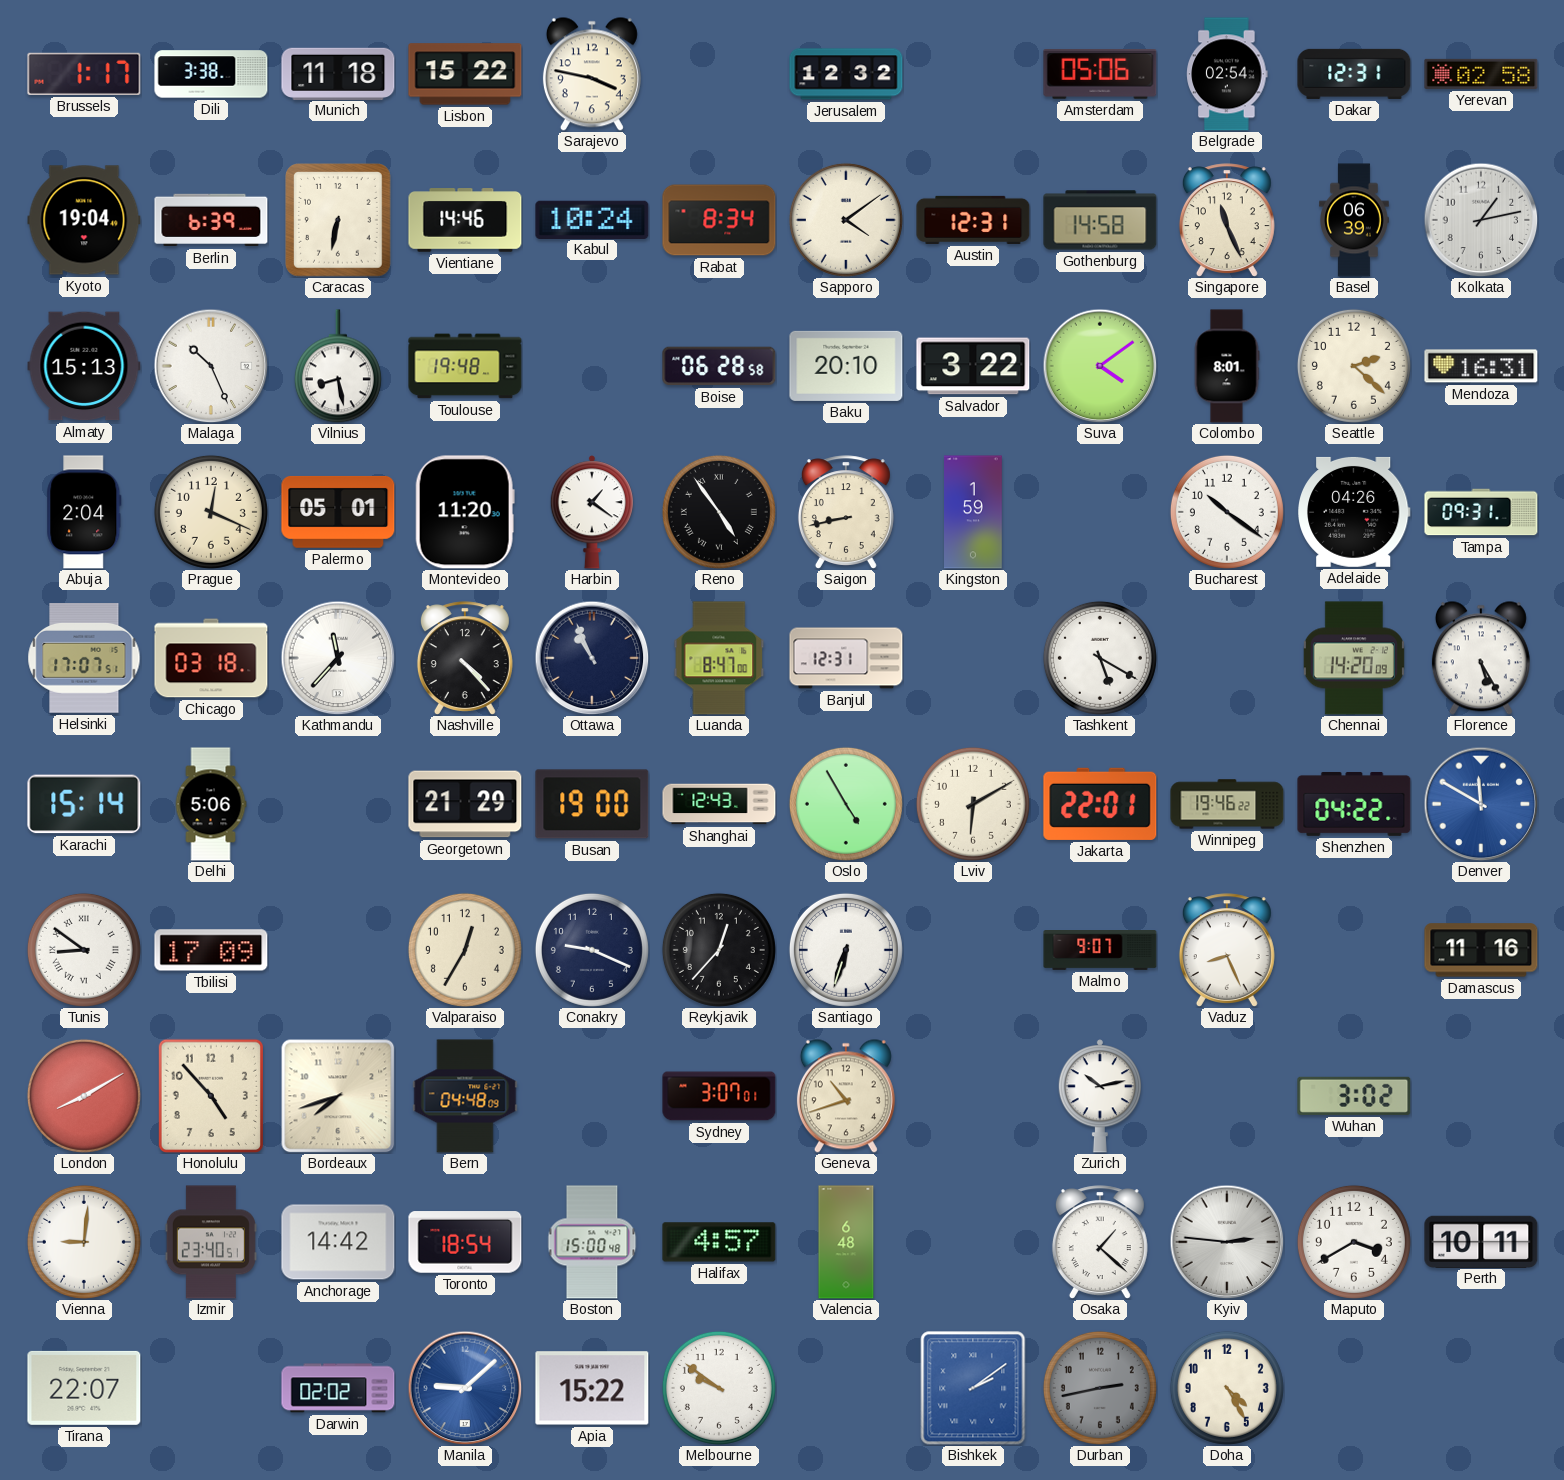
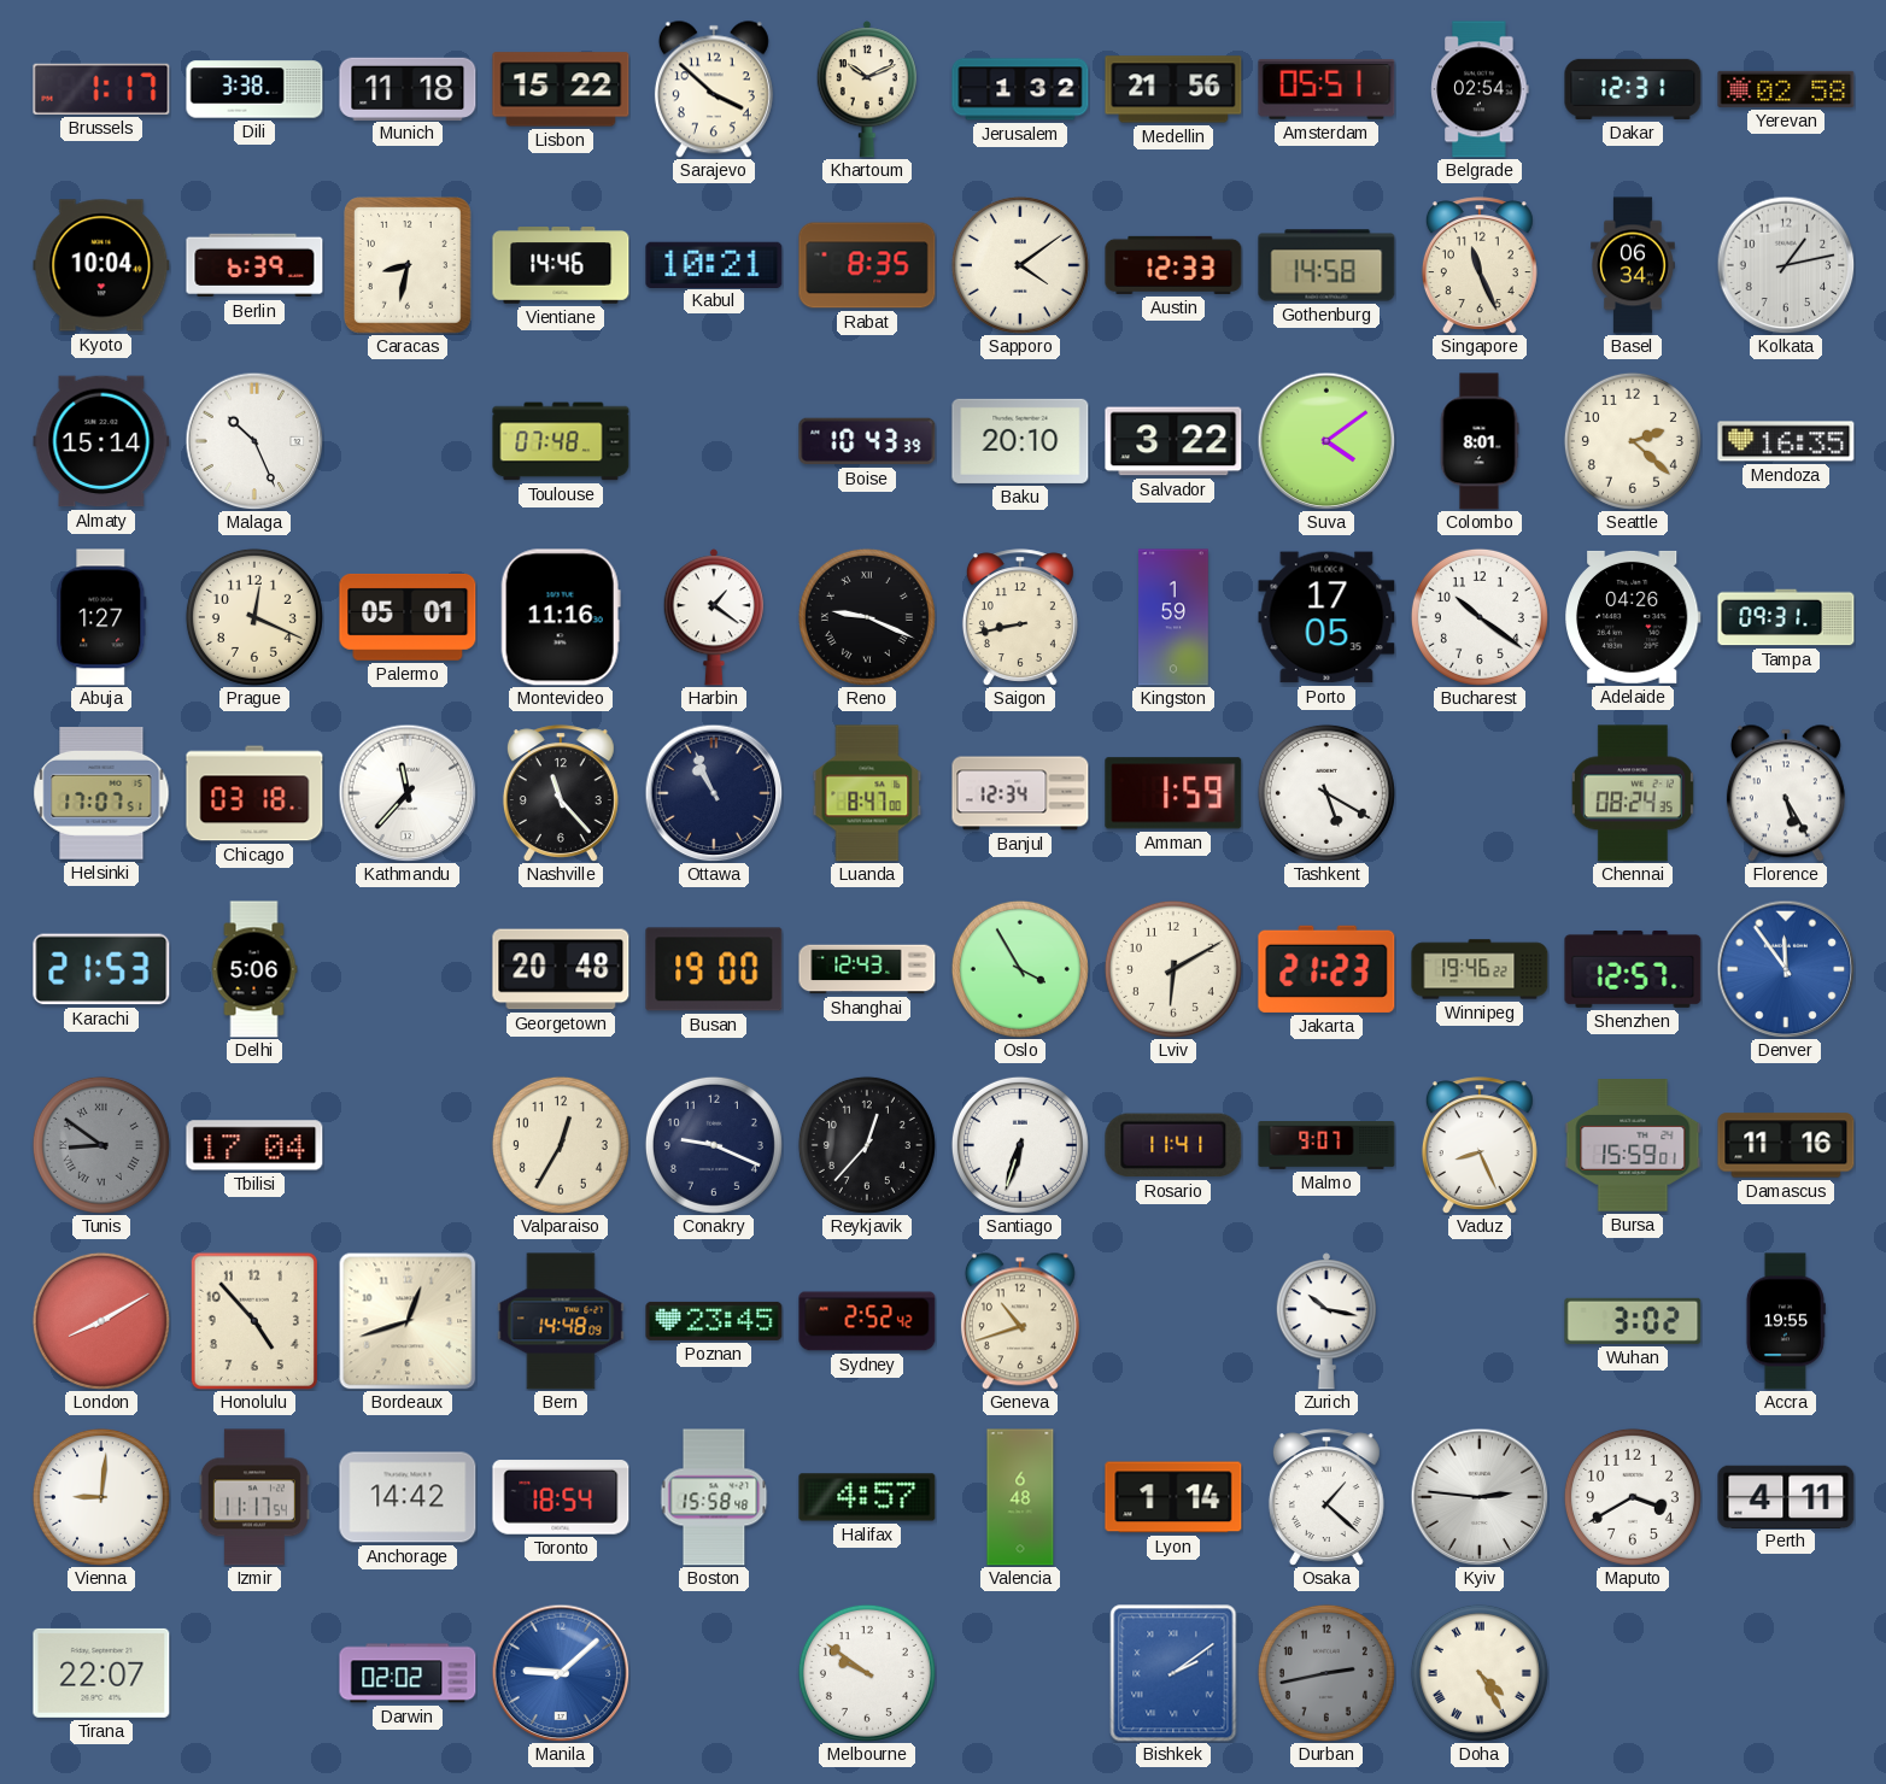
Sarajevo: 3:47 -> 3:52
Khartoum: none -> 10:11
Jerusalem: 12:32 -> 1:32
Medellin: none -> 21:56
Amsterdam: 05:06 -> 05:51
Kyoto: 19:04 -> 10:04
Caracas: 6:32 -> 8:32
Kabul: 10:24 -> 10:21
Rabat: 8:34 -> 8:35
Austin: 12:31 -> 12:33
Basel: 06:39 -> 06:34
Almaty: 15:13 -> 15:14
Vilnius: 8:28 -> none
Toulouse: 19:48 -> 07:48
Boise: 06:28 -> 10:43
Mendoza: 16:31 -> 16:35
Abuja: 2:04 -> 1:27
Montevideo: 11:20 -> 11:16
Reno: 4:54 -> 9:19
Porto: none -> 17:05
Nashville: 4:23 -> 11:23
Banjul: 12:31 -> 12:34
Amman: none -> 1:59
Chennai: 14:20 -> 08:24
Karachi: 15:14 -> 21:53
Georgetown: 21:29 -> 20:48
Oslo: 4:55 -> 3:55
Jakarta: 22:01 -> 21:23
Shenzhen: 04:22 -> 12:57
Denver: 11:50 -> 11:54
Tunis dial: white -> grey
Tbilisi: 17:09 -> 17:04
Rosario: none -> 11:41
Bursa: none -> 15:59
Bordeaux: 7:42 -> 12:42
Bern: 04:48 -> 14:48
Poznan: none -> 23:45
Sydney: 3:07 -> 2:52
Zurich: 10:13 -> 10:17
Accra: none -> 19:55
Izmir: 23:40 -> 11:17
Boston: 15:00 -> 15:58
Lyon: none -> 1:14
Perth: 10:11 -> 4:11
Apia: 15:22 -> none
Doha numerals: Arabic -> Roman
